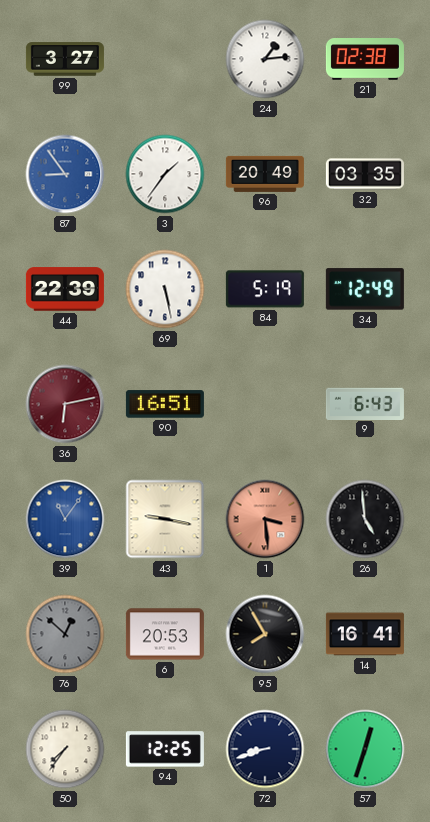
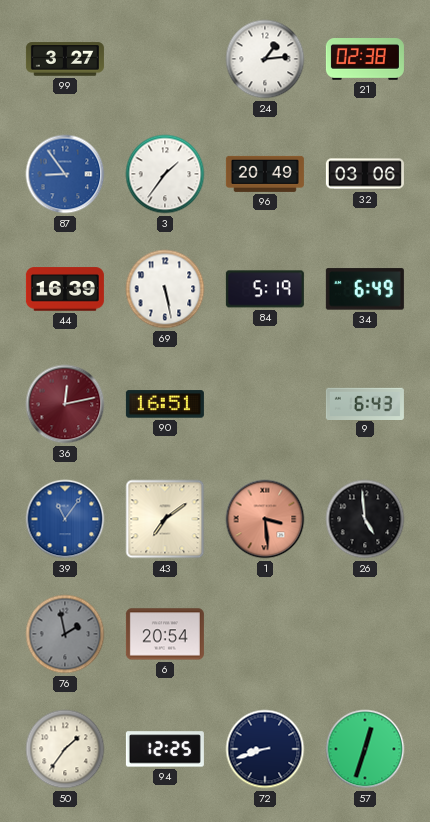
32: 03:35 -> 03:06
44: 22:39 -> 16:39
34: 12:49 -> 6:49
36: 6:13 -> 12:13
43: 9:17 -> 7:09
76: 12:52 -> 1:58
6: 20:53 -> 20:54
95: 7:55 -> none
14: 16:41 -> none
50: 7:36 -> 1:36
